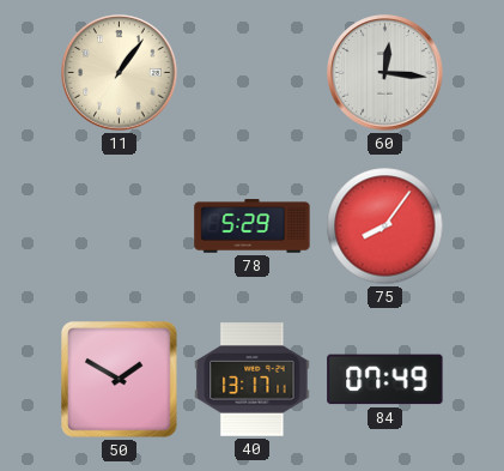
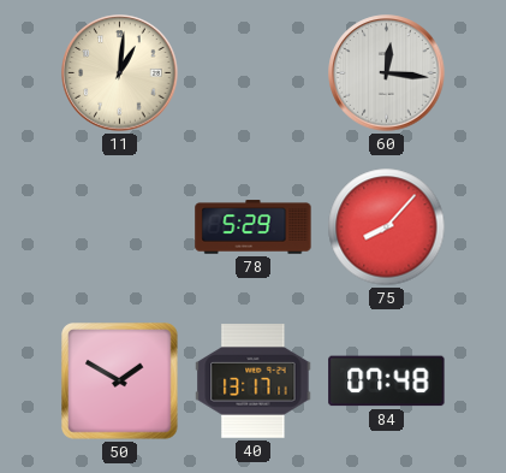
11: 1:06 -> 1:01
75: 8:06 -> 8:07
84: 07:49 -> 07:48
